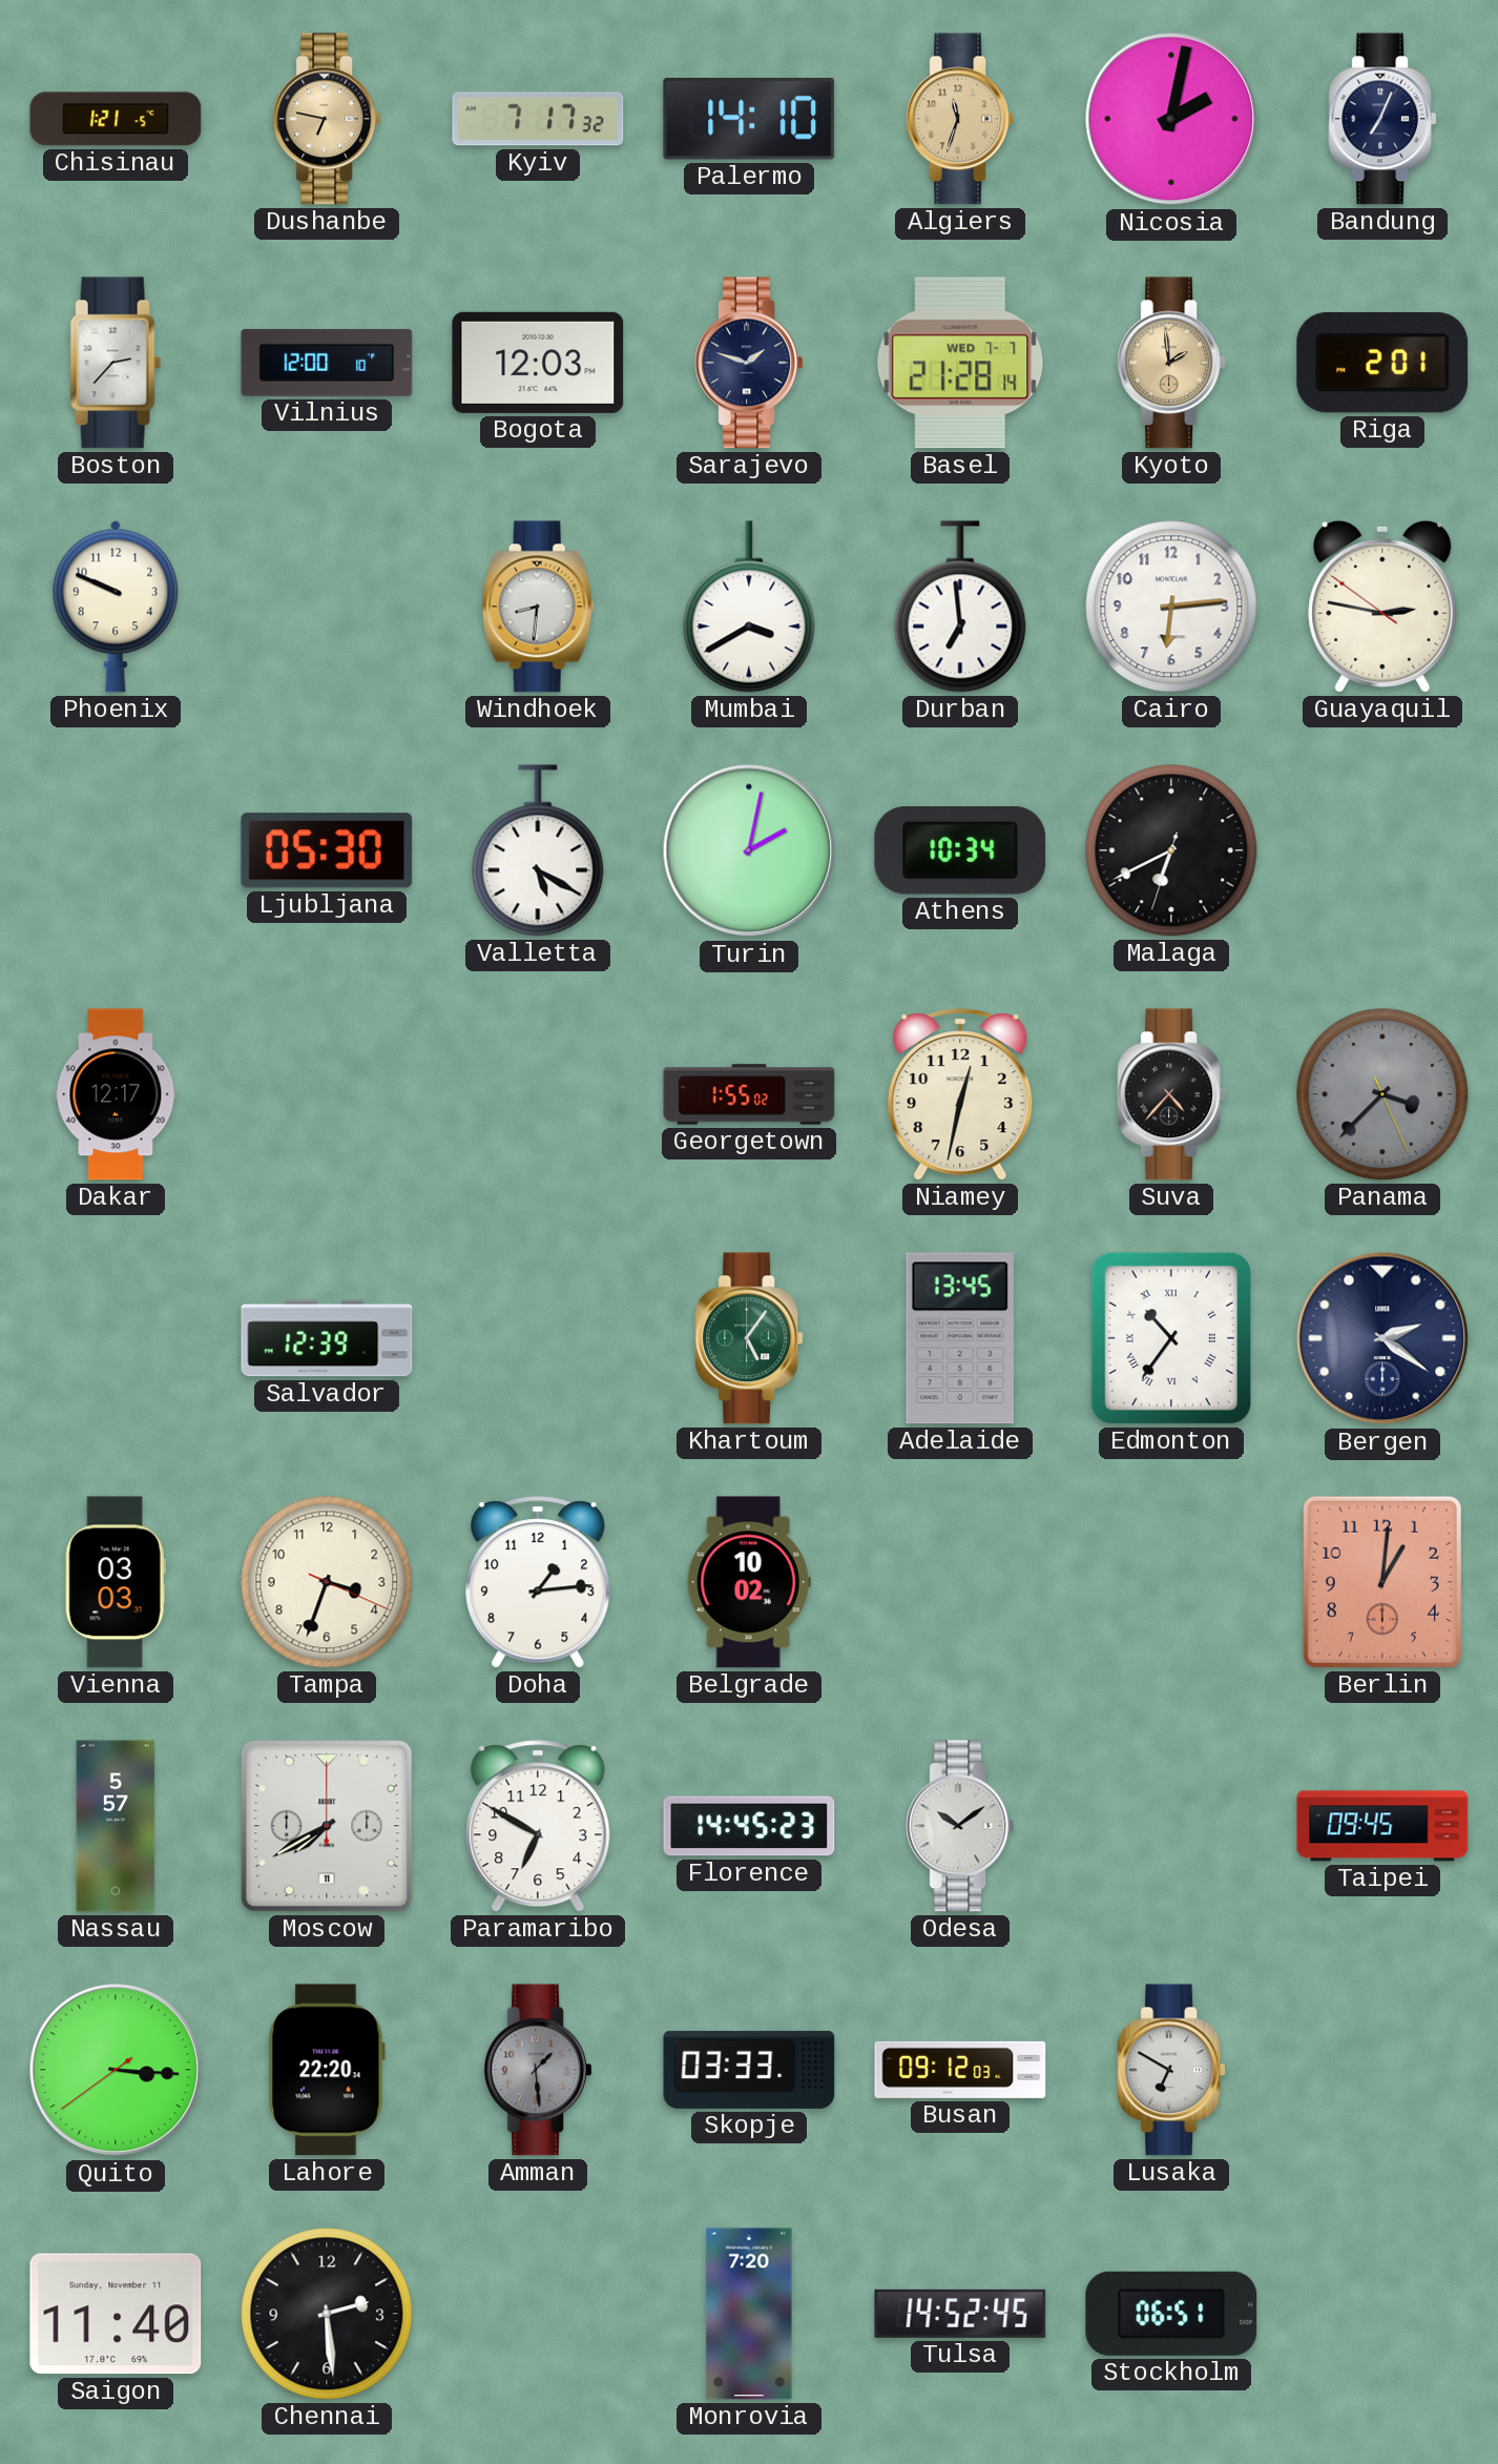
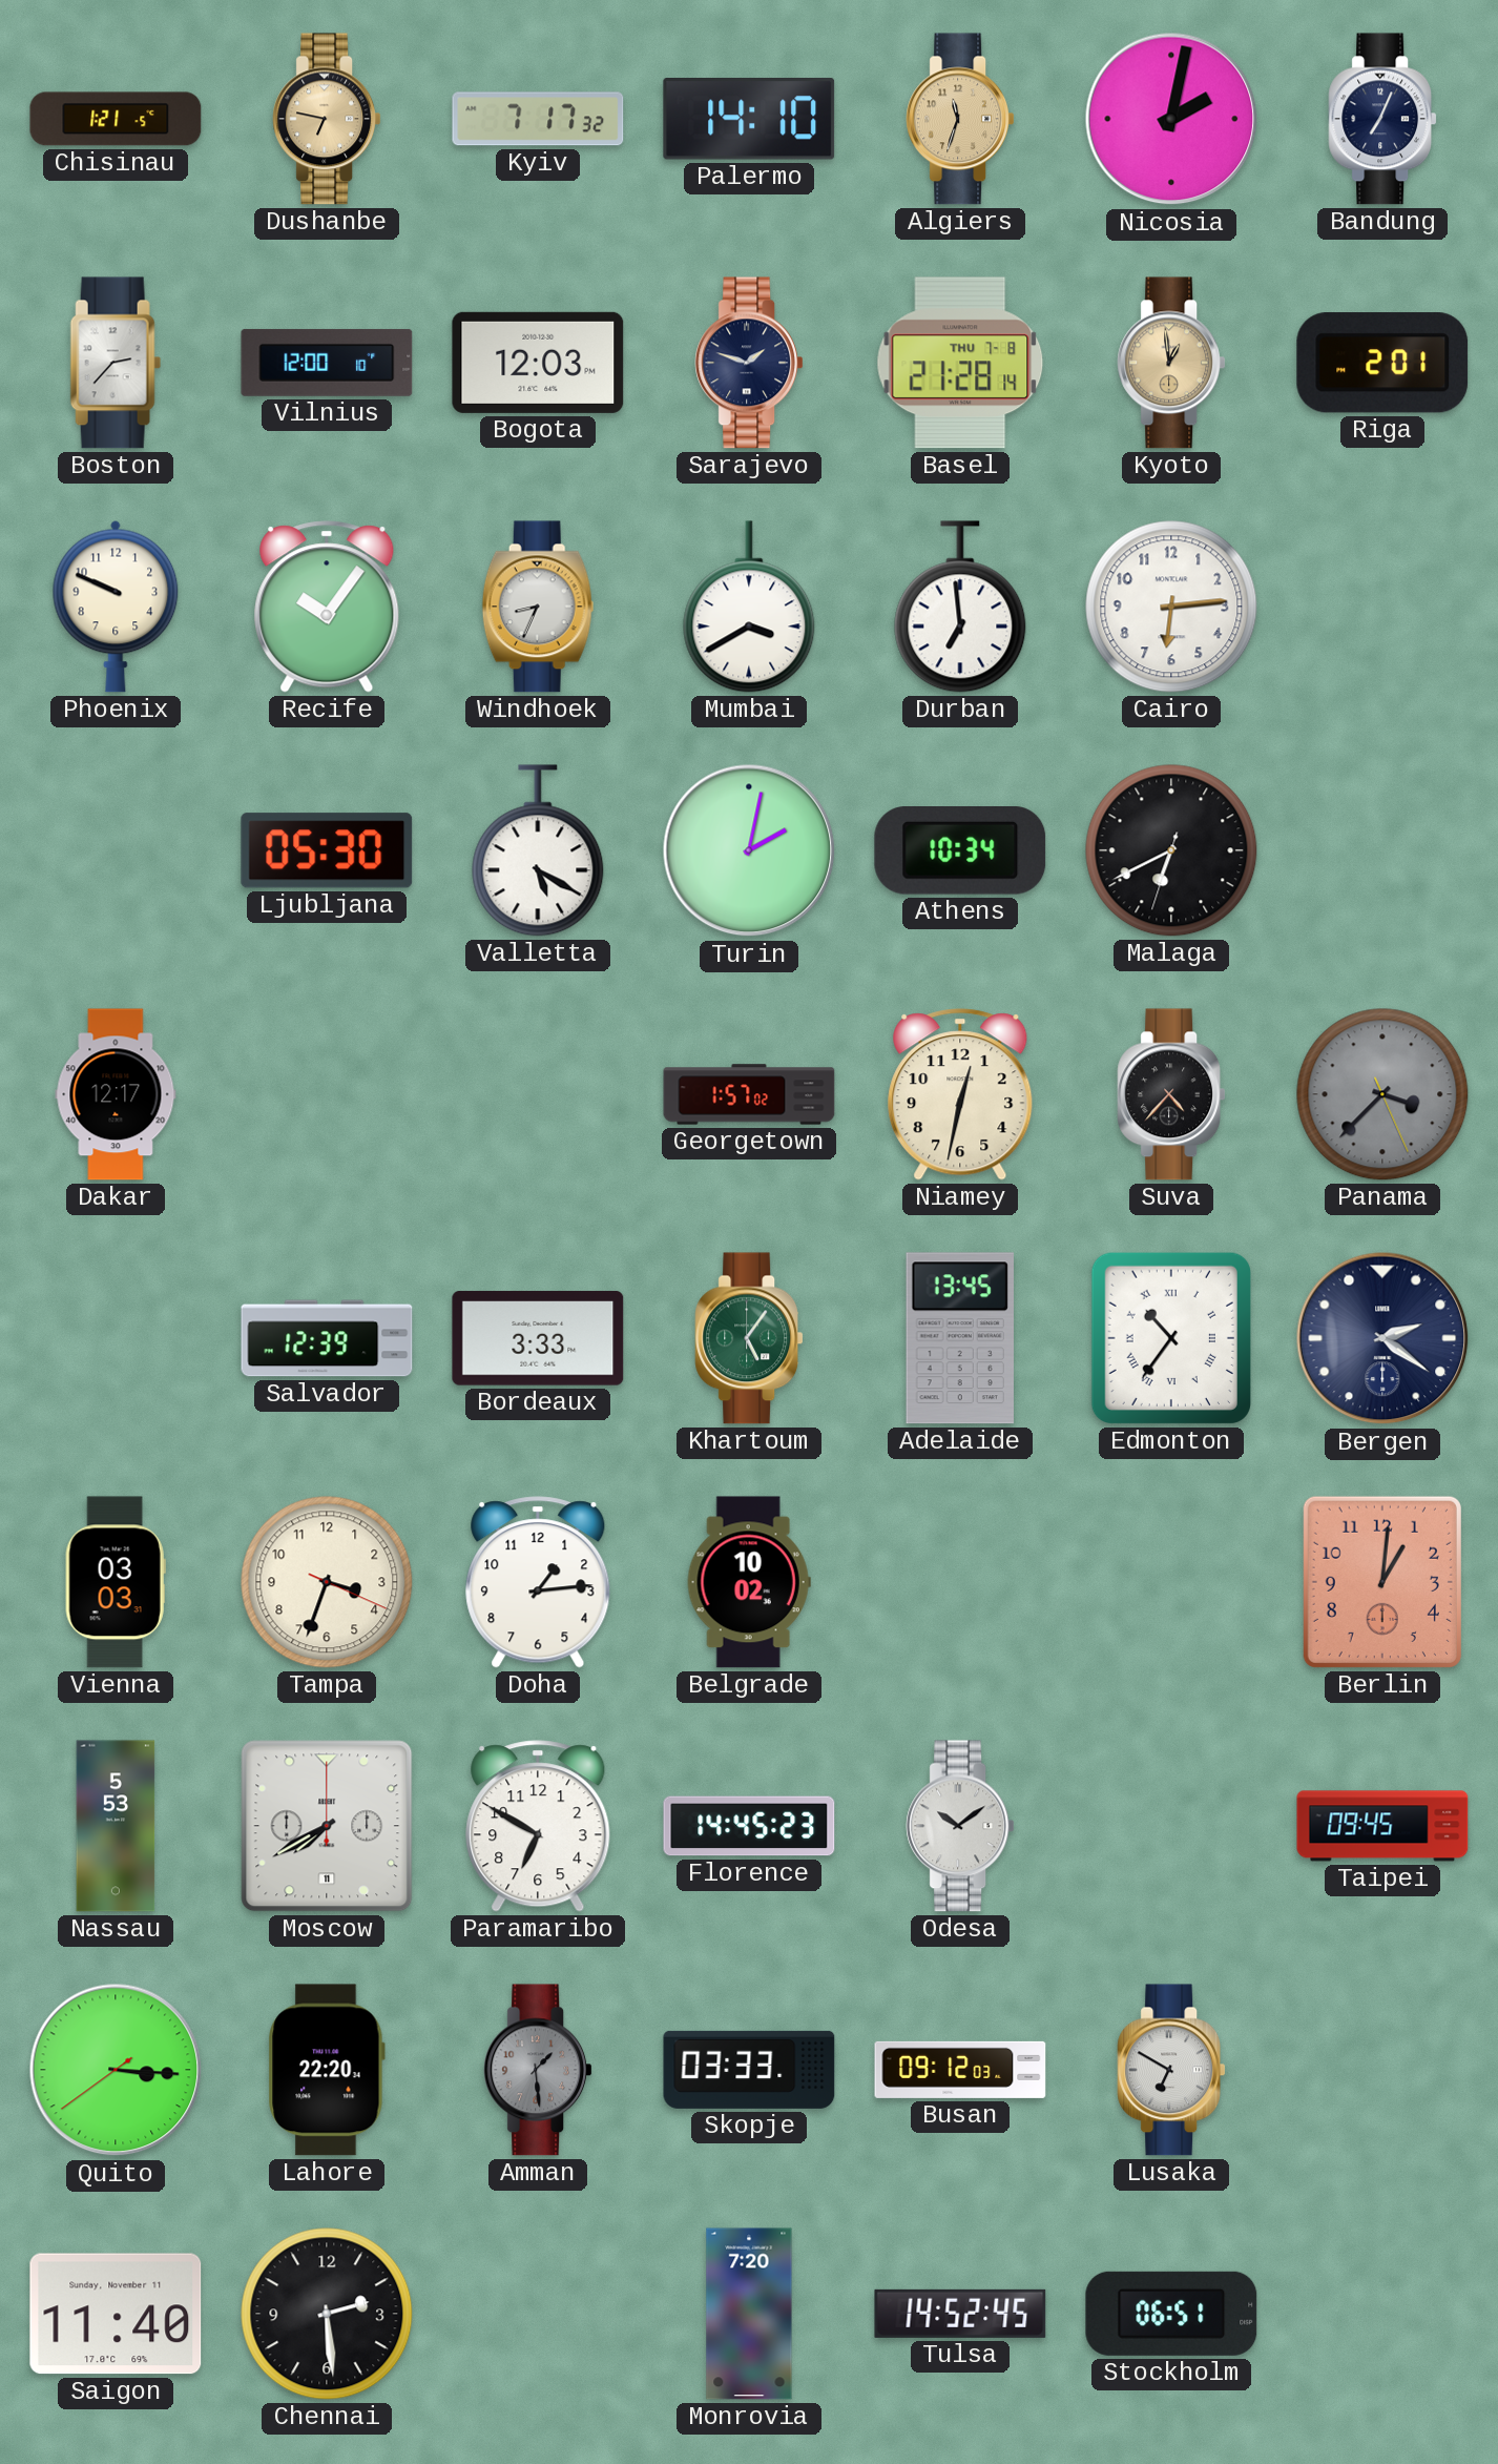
Basel date: WED 7-7 -> THU 7-8
Kyoto: 1:59 -> 12:59
Recife: none -> 10:06
Windhoek: 8:31 -> 8:34
Guayaquil: 2:46 -> none
Georgetown: 1:55 -> 1:57
Bordeaux: none -> 3:33
Nassau: 5:57 -> 5:53
